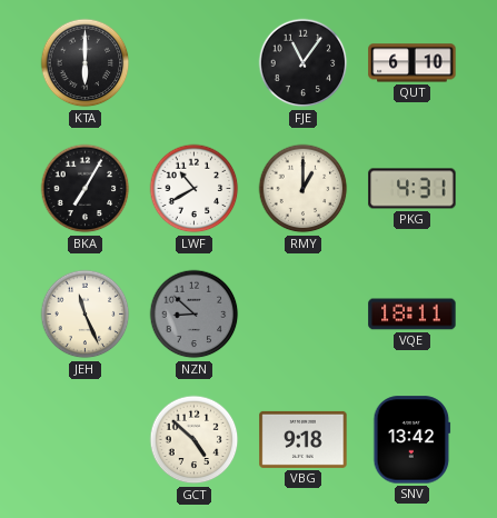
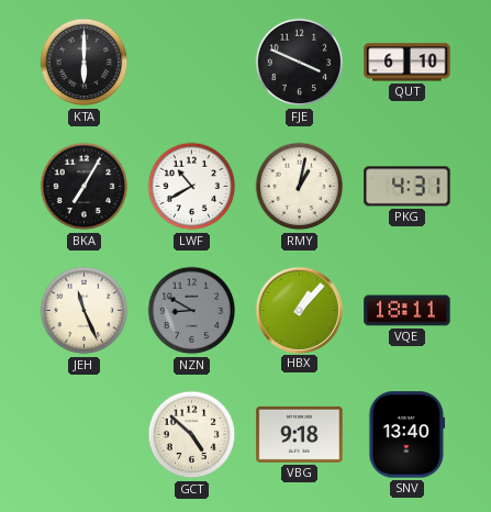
FJE: 11:06 -> 3:49
RMY: 1:00 -> 1:02
NZN: 8:52 -> 8:50
HBX: none -> 1:07
SNV: 13:42 -> 13:40
